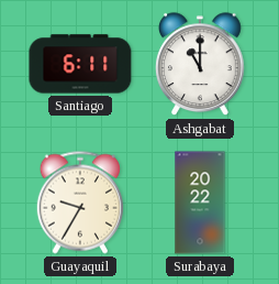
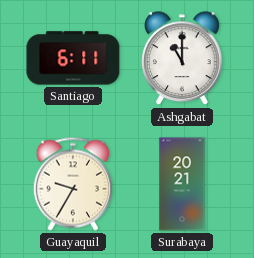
Surabaya: 20:22 -> 20:21
